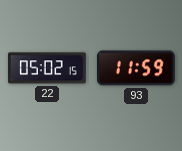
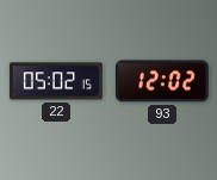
93: 11:59 -> 12:02
